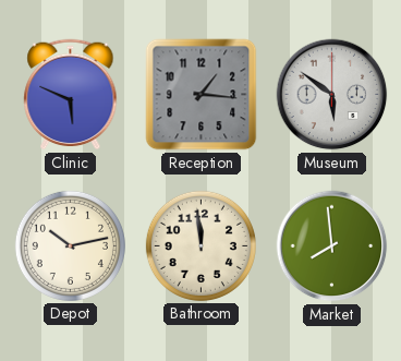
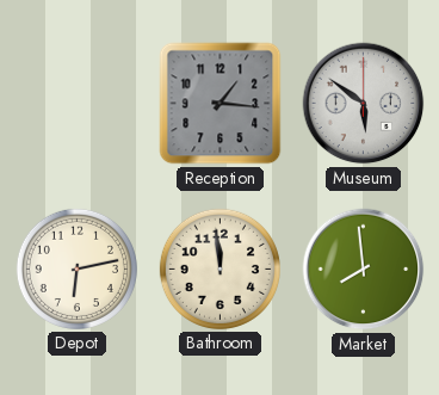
Clinic: 5:49 -> none
Depot: 10:13 -> 6:13
